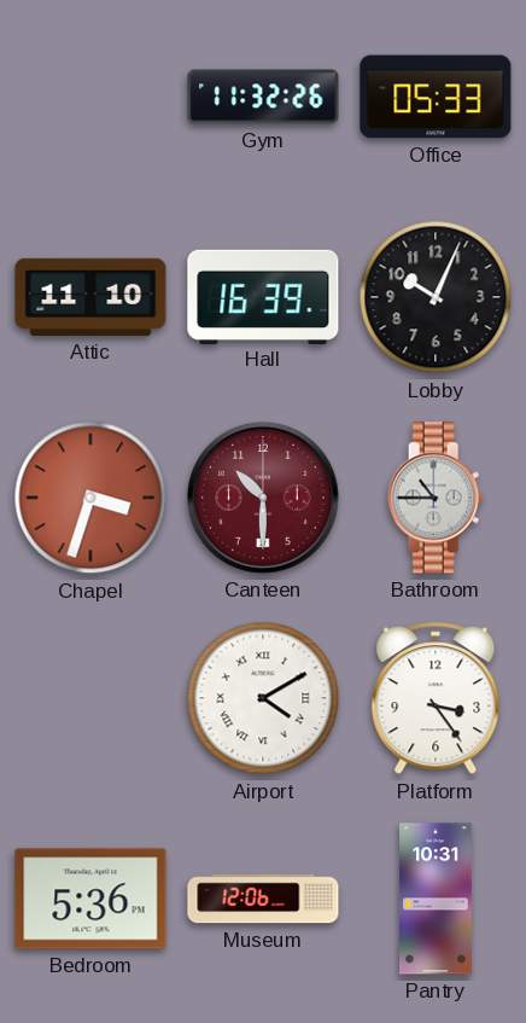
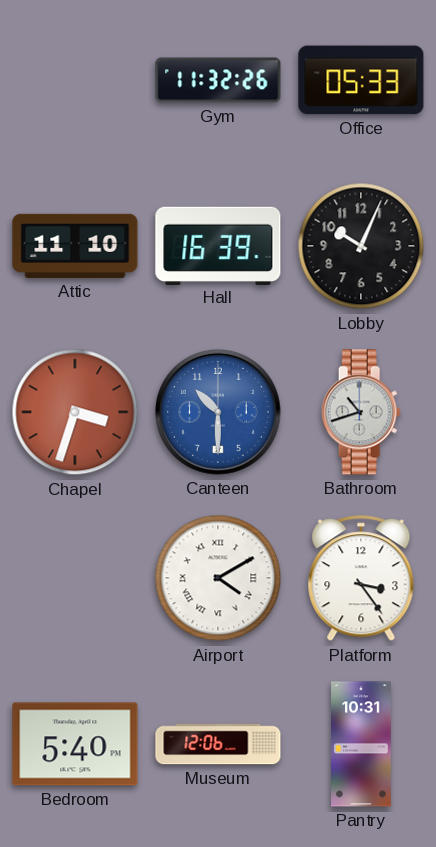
Canteen dial: burgundy -> blue
Bathroom: 10:45 -> 10:42
Bedroom: 5:36 -> 5:40
